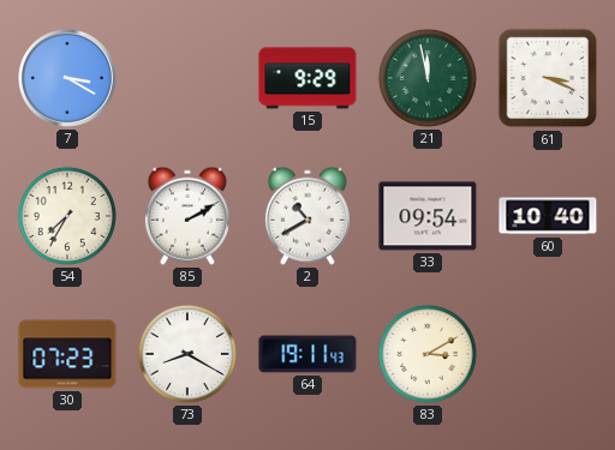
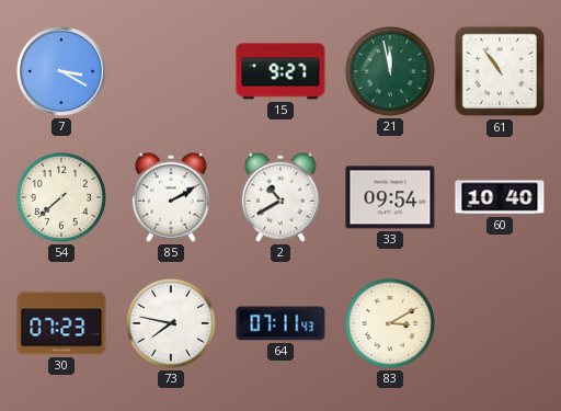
15: 9:29 -> 9:27
61: 3:19 -> 10:54
54: 7:35 -> 7:38
73: 8:20 -> 7:47
64: 19:11 -> 07:11
